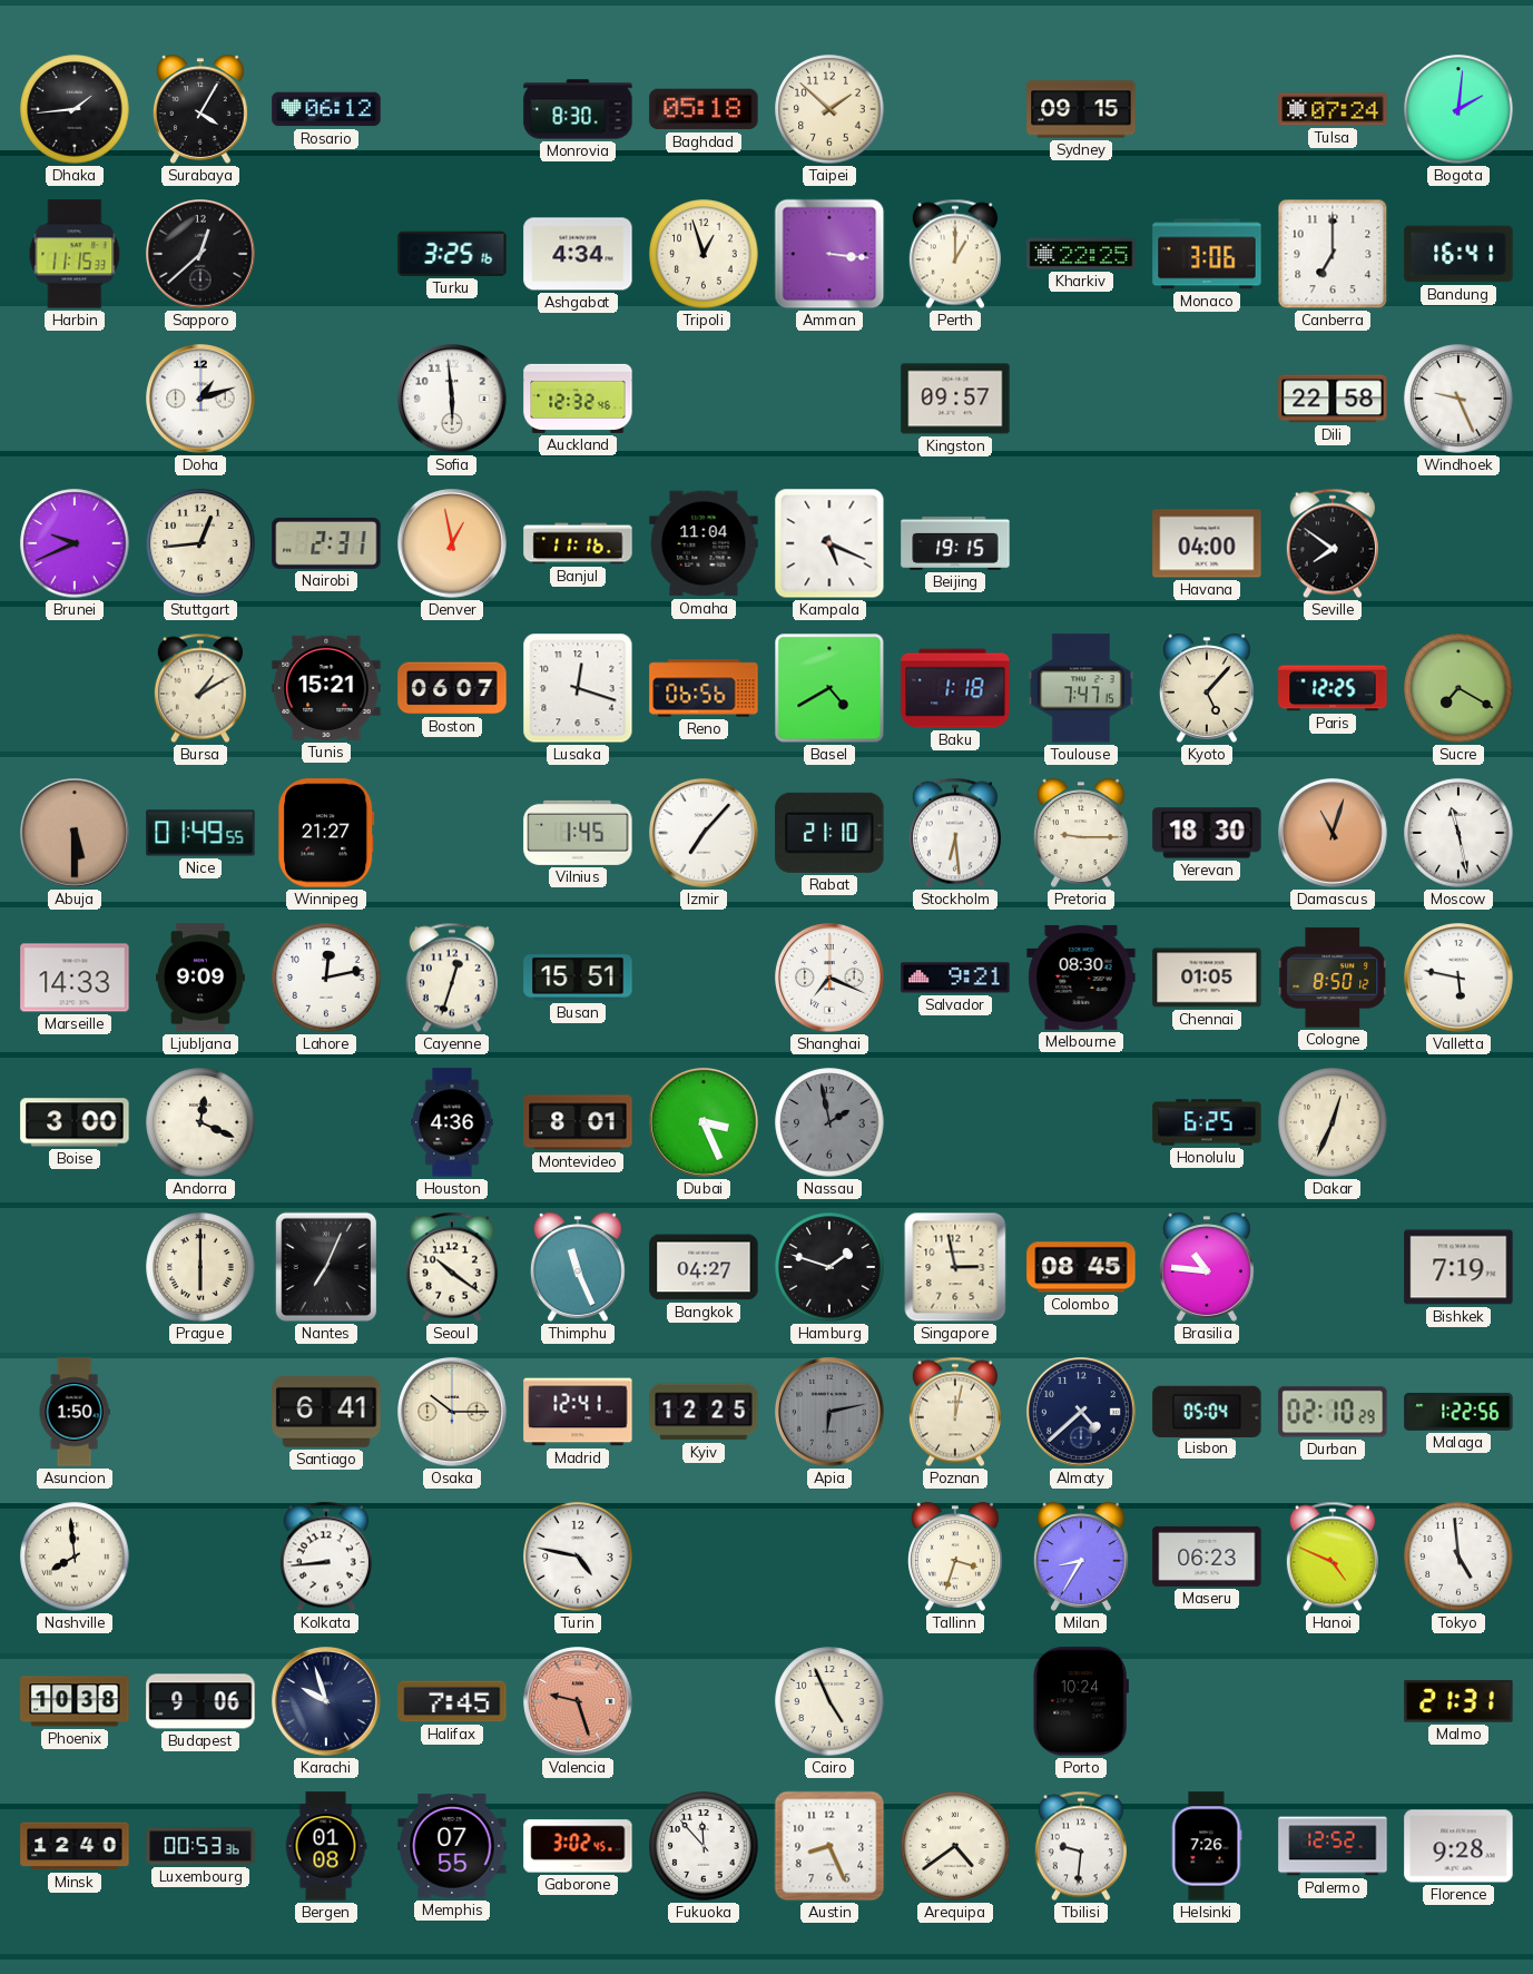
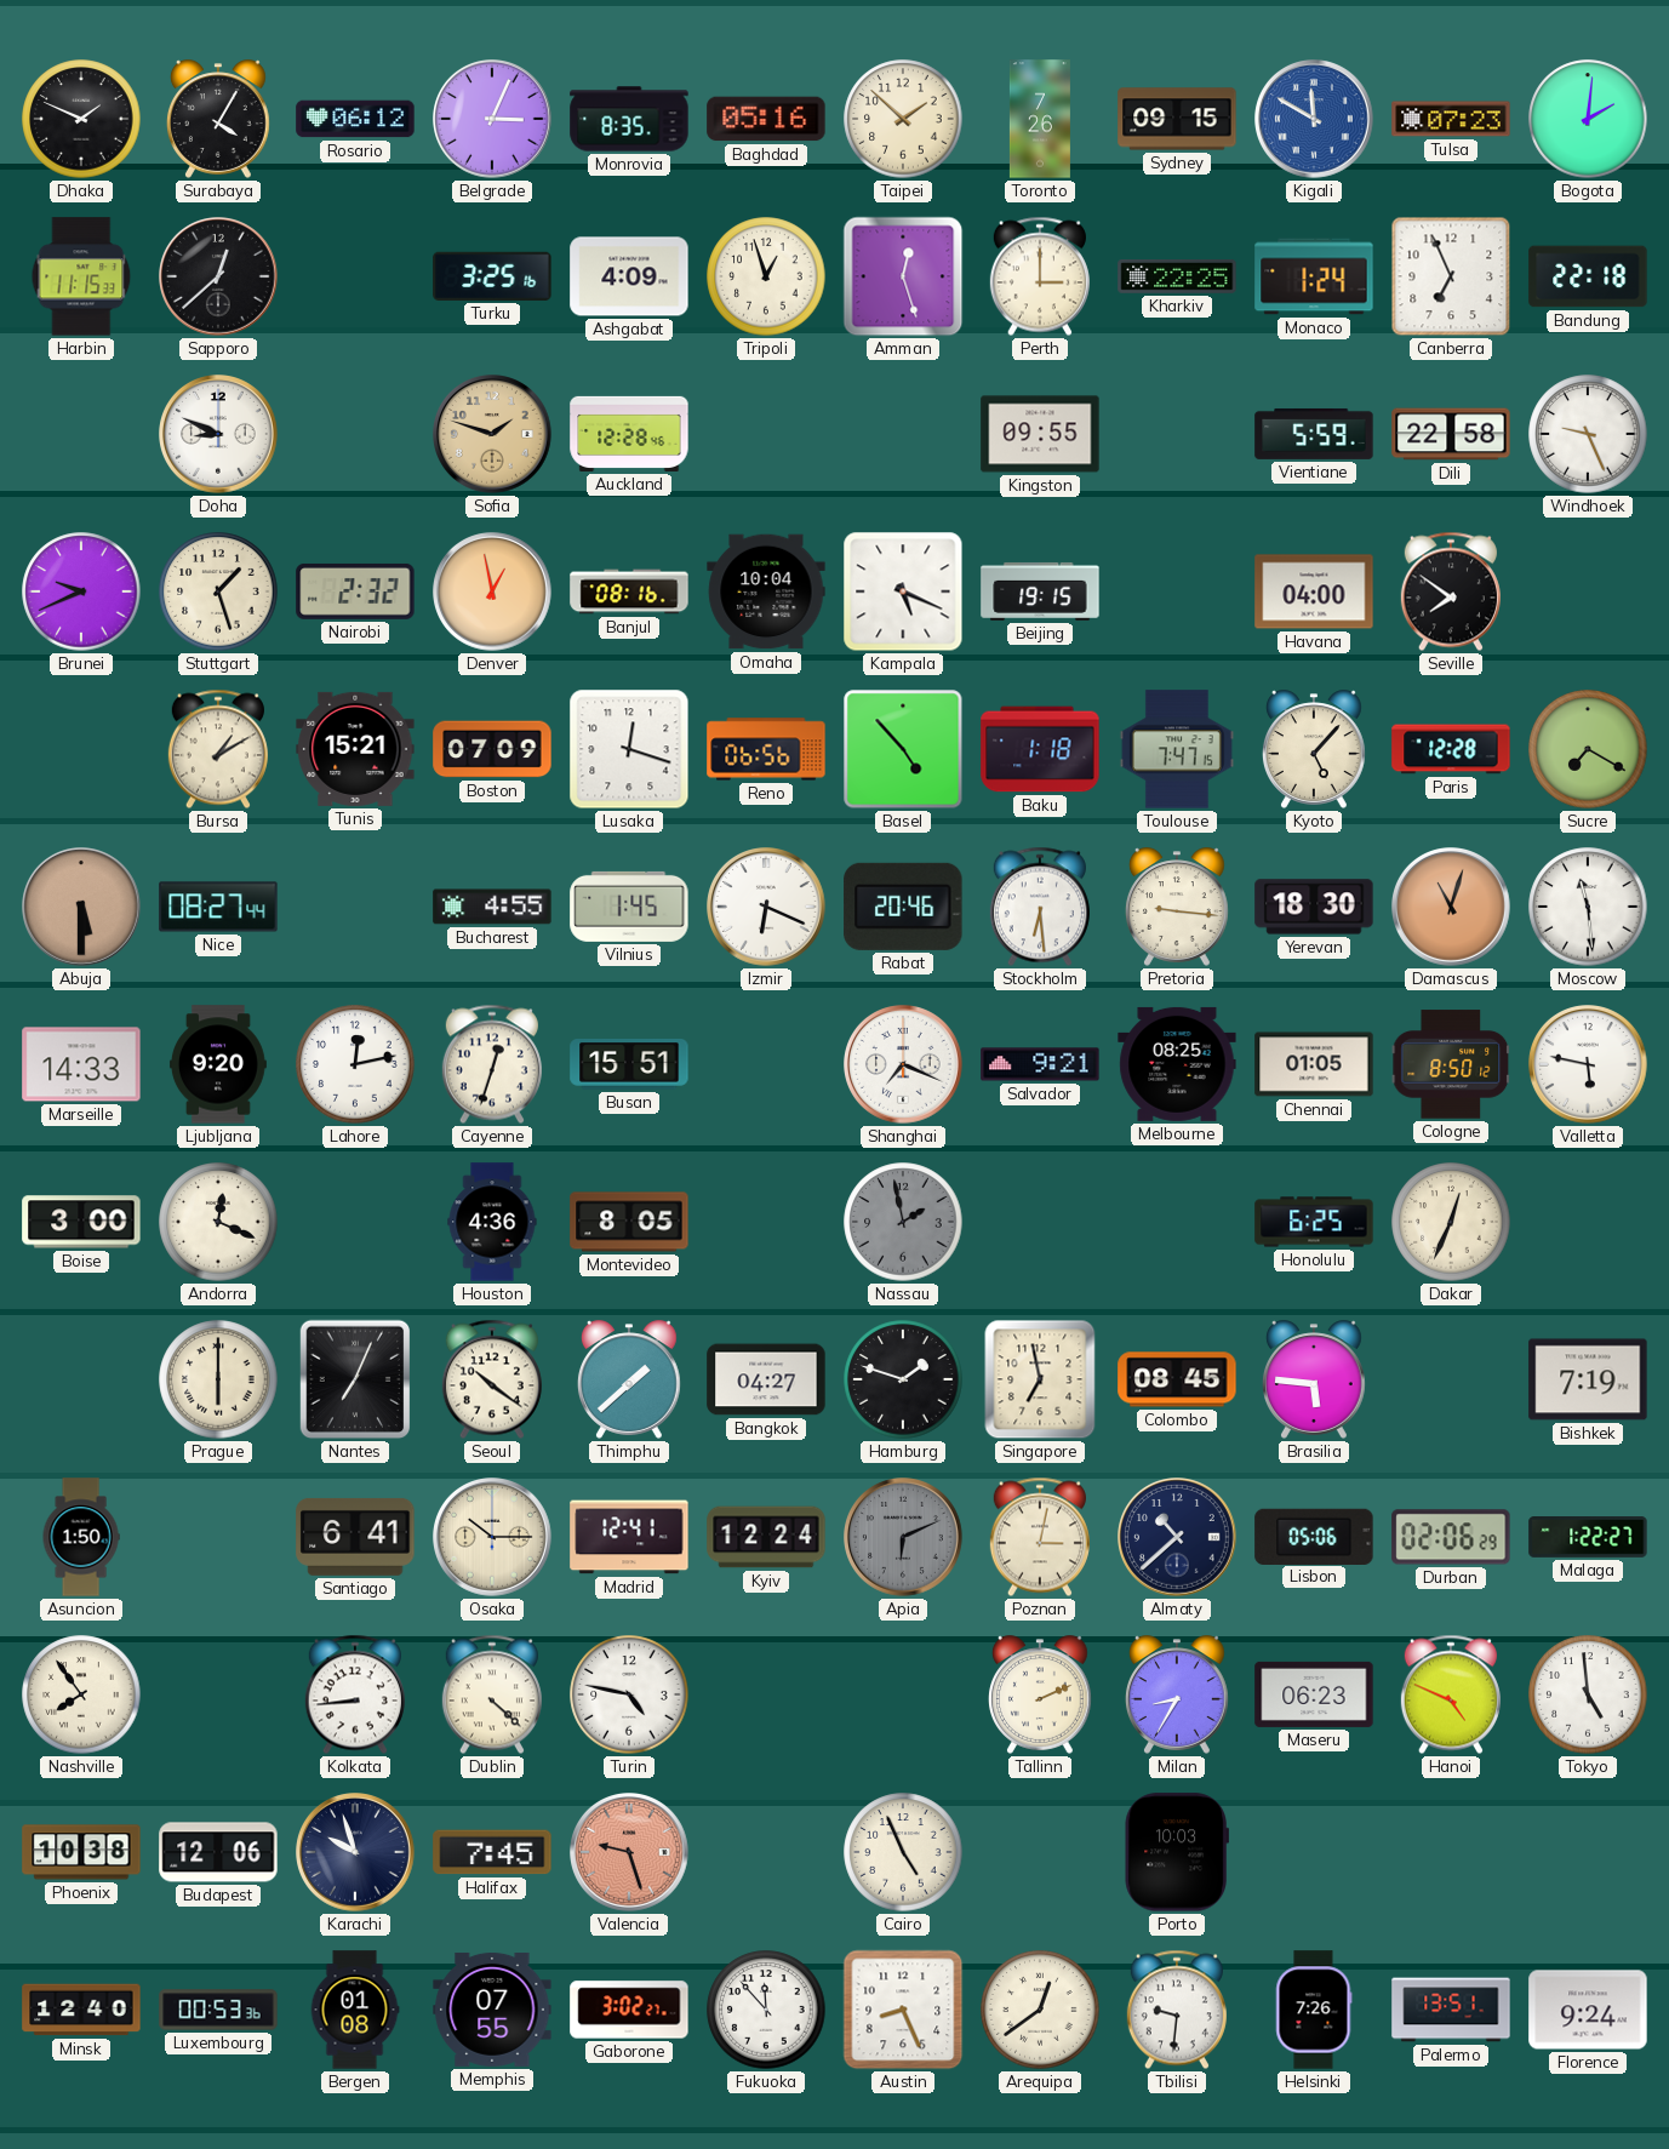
Dhaka: 1:44 -> 1:49
Belgrade: none -> 3:04
Monrovia: 8:30 -> 8:35
Baghdad: 05:18 -> 05:16
Toronto: none -> 7:26
Kigali: none -> 11:50
Tulsa: 07:24 -> 07:23
Ashgabat: 4:34 -> 4:09
Amman: 3:16 -> 12:27
Perth: 1:00 -> 3:00
Monaco: 3:06 -> 1:24
Canberra: 7:00 -> 6:56
Bandung: 16:41 -> 22:18
Doha: 1:12 -> 8:49
Sofia: 5:59 -> 1:48
Sofia dial: white -> champagne
Auckland: 12:32 -> 12:28
Kingston: 09:57 -> 09:55
Vientiane: none -> 5:59
Stuttgart: 12:44 -> 1:27
Nairobi: 2:31 -> 2:32
Banjul: 11:16 -> 08:16
Omaha: 11:04 -> 10:04
Boston: 06:07 -> 07:09
Basel: 4:40 -> 4:53
Paris: 12:25 -> 12:28
Nice: 01:49 -> 08:27
Winnipeg: 21:27 -> none
Bucharest: none -> 4:55
Izmir: 7:07 -> 6:19
Rabat: 21:10 -> 20:46
Pretoria: 9:15 -> 9:16
Moscow: 11:28 -> 11:29
Ljubljana: 9:09 -> 9:20
Melbourne: 08:30 -> 08:25
Montevideo: 8:01 -> 8:05
Dubai: 3:26 -> none
Thimphu: 11:26 -> 1:38
Singapore: 2:58 -> 6:58
Brasilia: 10:46 -> 5:46
Kyiv: 12:25 -> 12:24
Apia: 6:13 -> 6:11
Poznan: 12:02 -> 3:02
Almaty: 4:38 -> 10:38
Lisbon: 05:04 -> 05:06
Durban: 02:10 -> 02:06
Malaga: 1:22:56 -> 1:22:27
Nashville: 7:59 -> 7:54
Dublin: none -> 4:22
Tallinn: 3:33 -> 2:11
Budapest: 9:06 -> 12:06
Porto: 10:24 -> 10:03
Malmo: 21:31 -> none
Gaborone: 3:02:45 -> 3:02:27
Arequipa: 4:39 -> 12:39
Palermo: 12:52 -> 13:51
Florence: 9:28 -> 9:24
